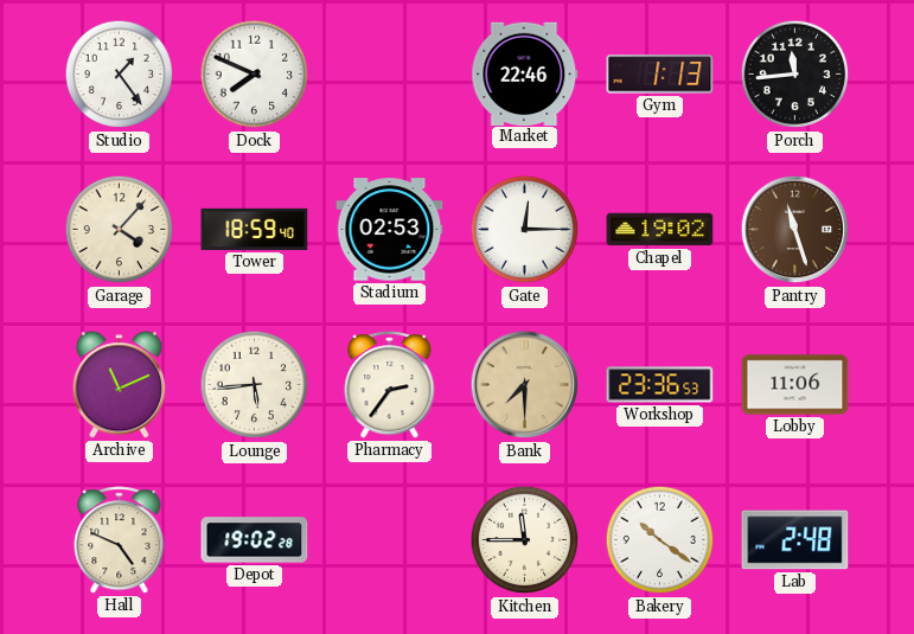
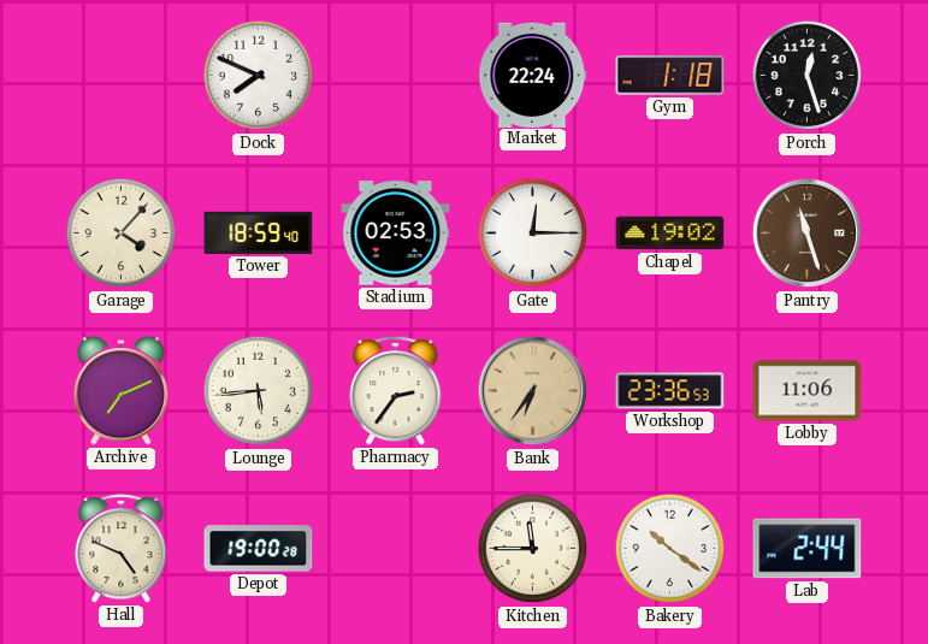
Studio: 1:24 -> none
Market: 22:46 -> 22:24
Gym: 1:13 -> 1:18
Porch: 11:44 -> 12:27
Archive: 11:11 -> 7:11
Bank: 7:30 -> 6:36
Depot: 19:02 -> 19:00
Lab: 2:48 -> 2:44
